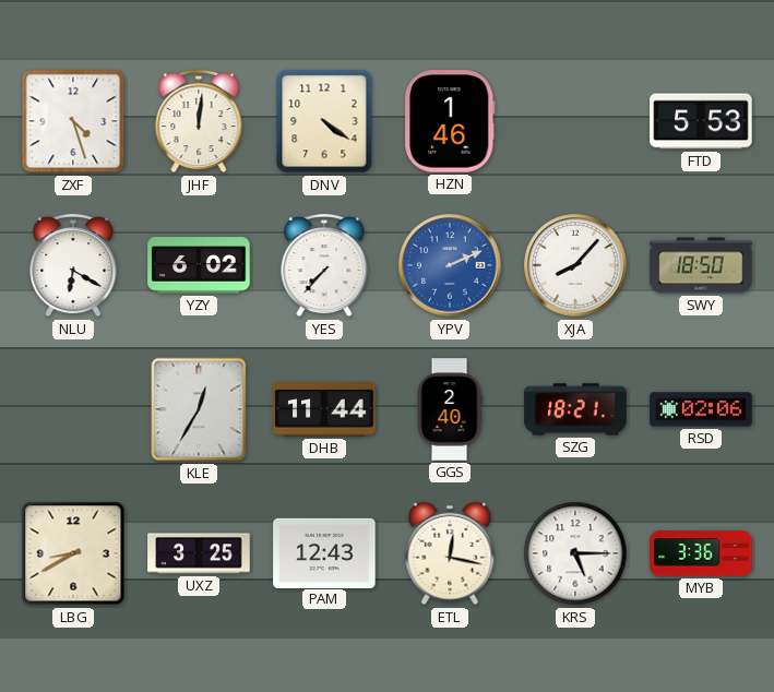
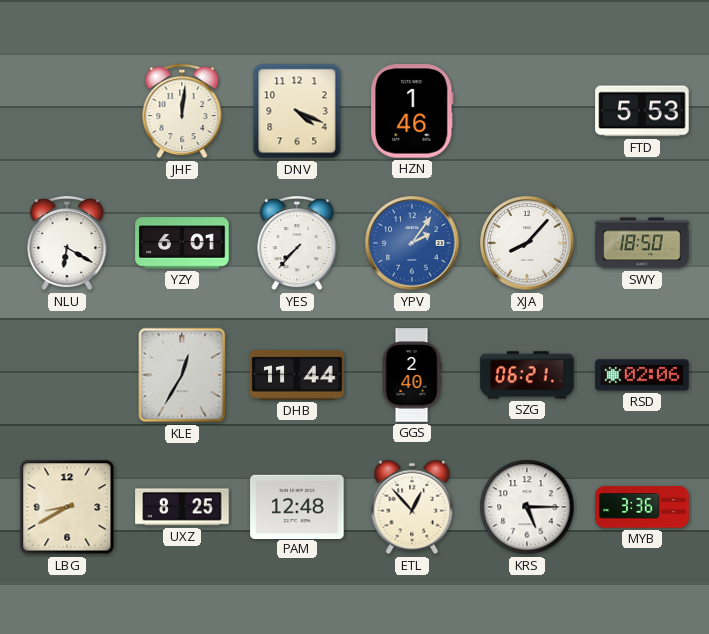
ZXF: 4:27 -> none
DNV: 4:21 -> 4:19
YZY: 6:02 -> 6:01
YPV: 2:11 -> 2:06
SZG: 18:21 -> 06:21
UXZ: 3:25 -> 8:25
PAM: 12:43 -> 12:48
ETL: 12:17 -> 12:53
